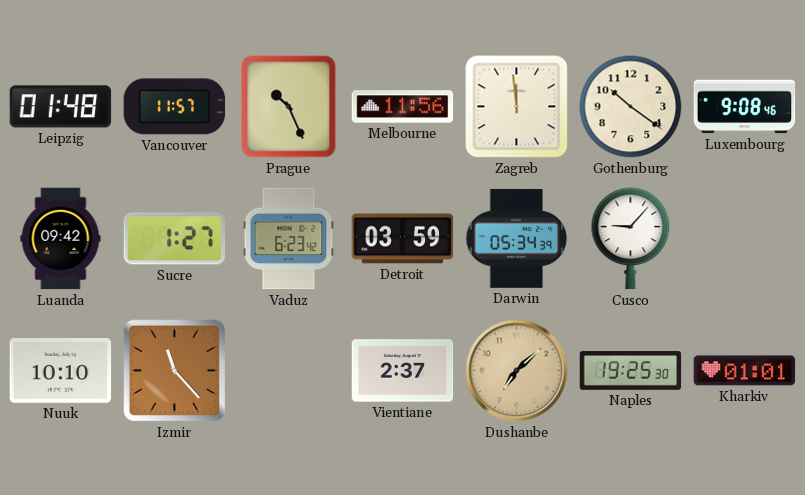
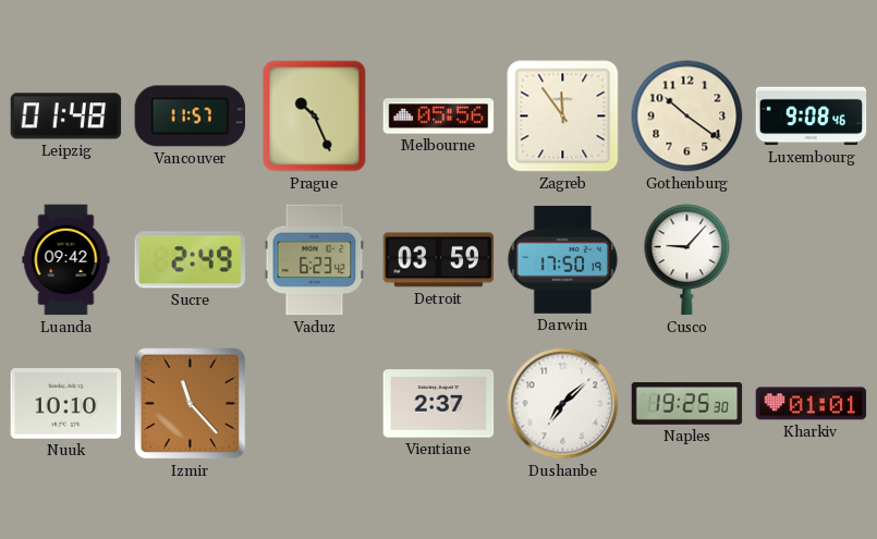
Melbourne: 11:56 -> 05:56
Zagreb: 11:59 -> 11:54
Sucre: 1:27 -> 2:49
Darwin: 05:34 -> 17:50
Dushanbe dial: champagne -> white
